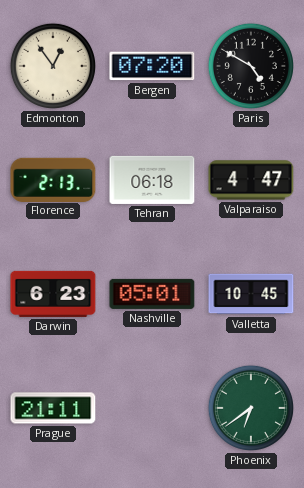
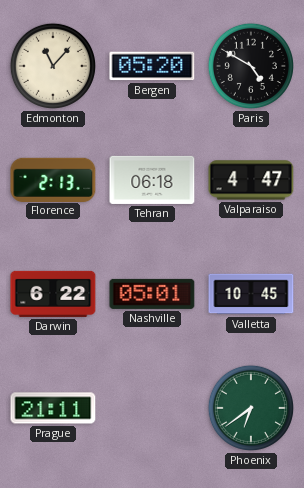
Edmonton: 12:54 -> 11:07
Bergen: 07:20 -> 05:20
Darwin: 6:23 -> 6:22
